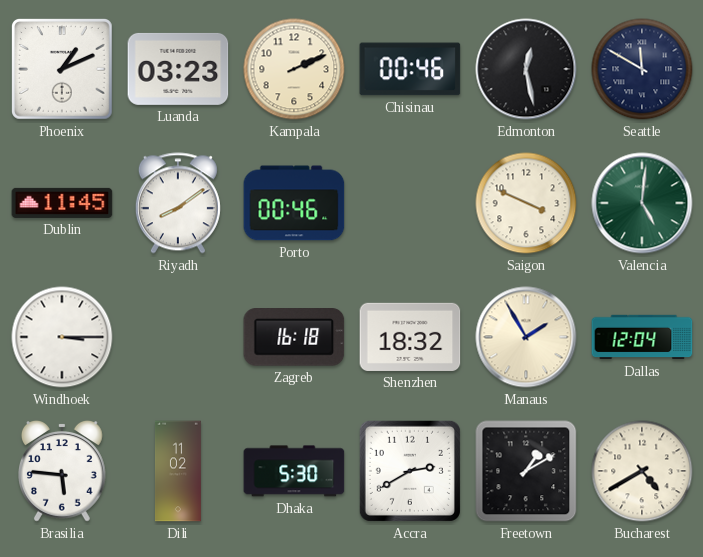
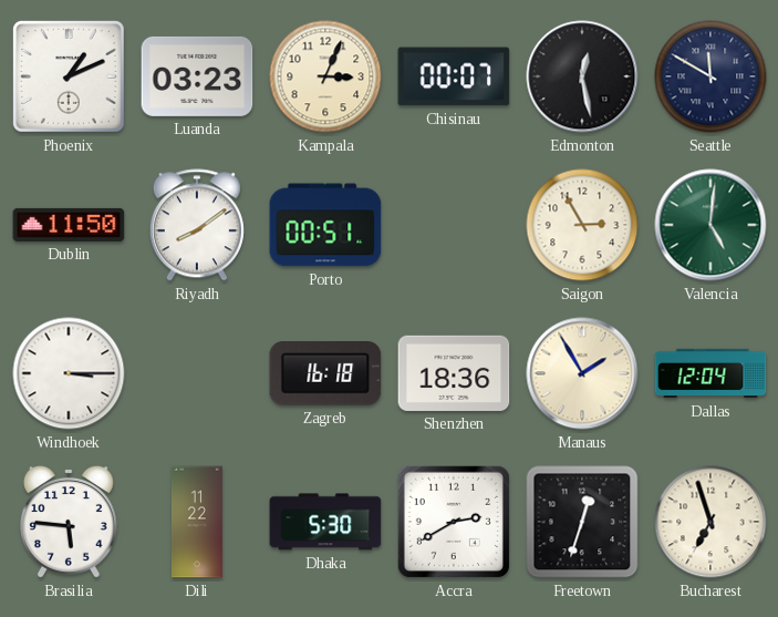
Kampala: 2:11 -> 3:04
Chisinau: 00:46 -> 00:07
Dublin: 11:45 -> 11:50
Porto: 00:46 -> 00:51
Saigon: 3:49 -> 2:55
Shenzhen: 18:32 -> 18:36
Dili: 11:02 -> 11:22
Freetown: 1:10 -> 12:33
Bucharest: 4:40 -> 6:57
